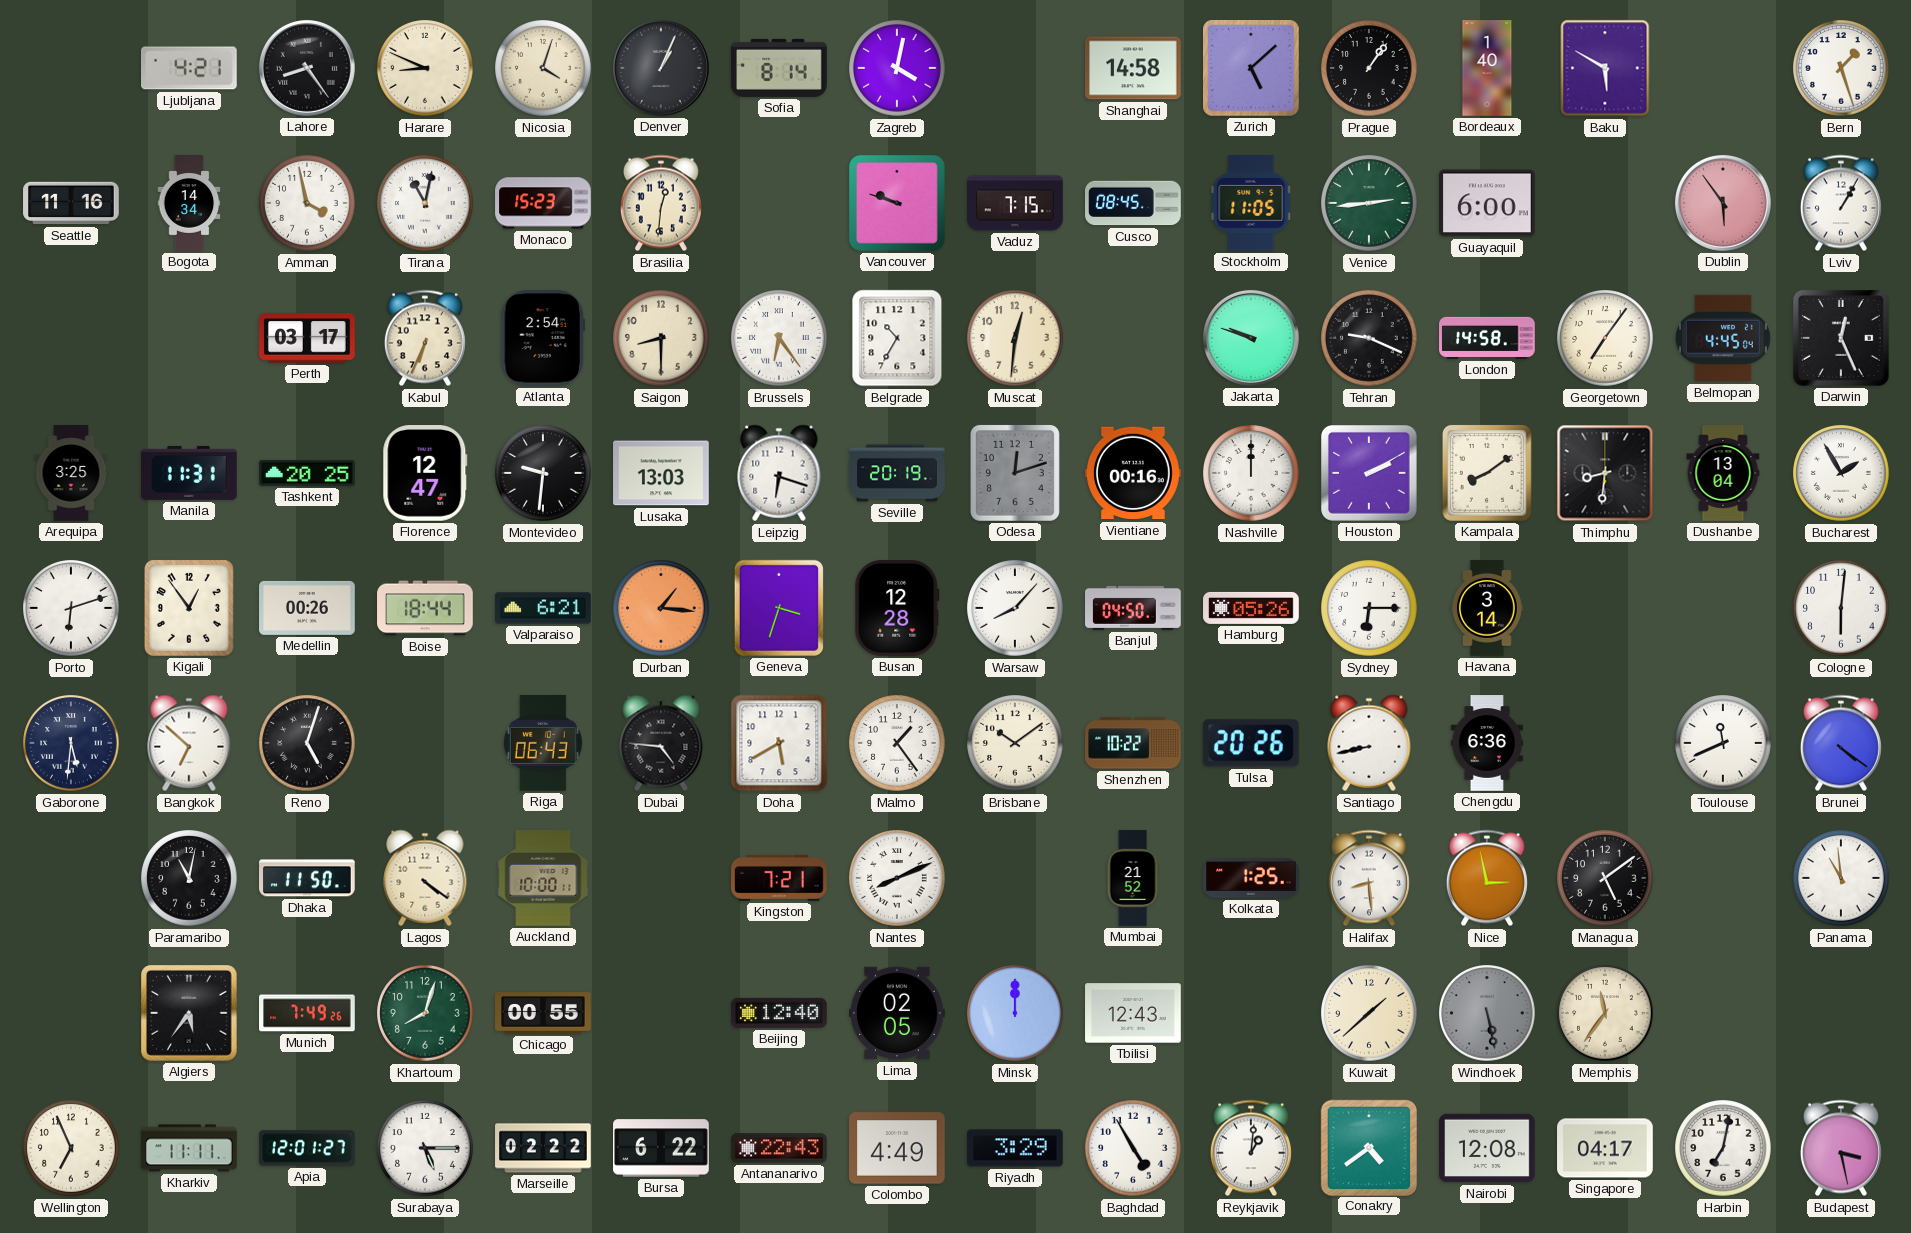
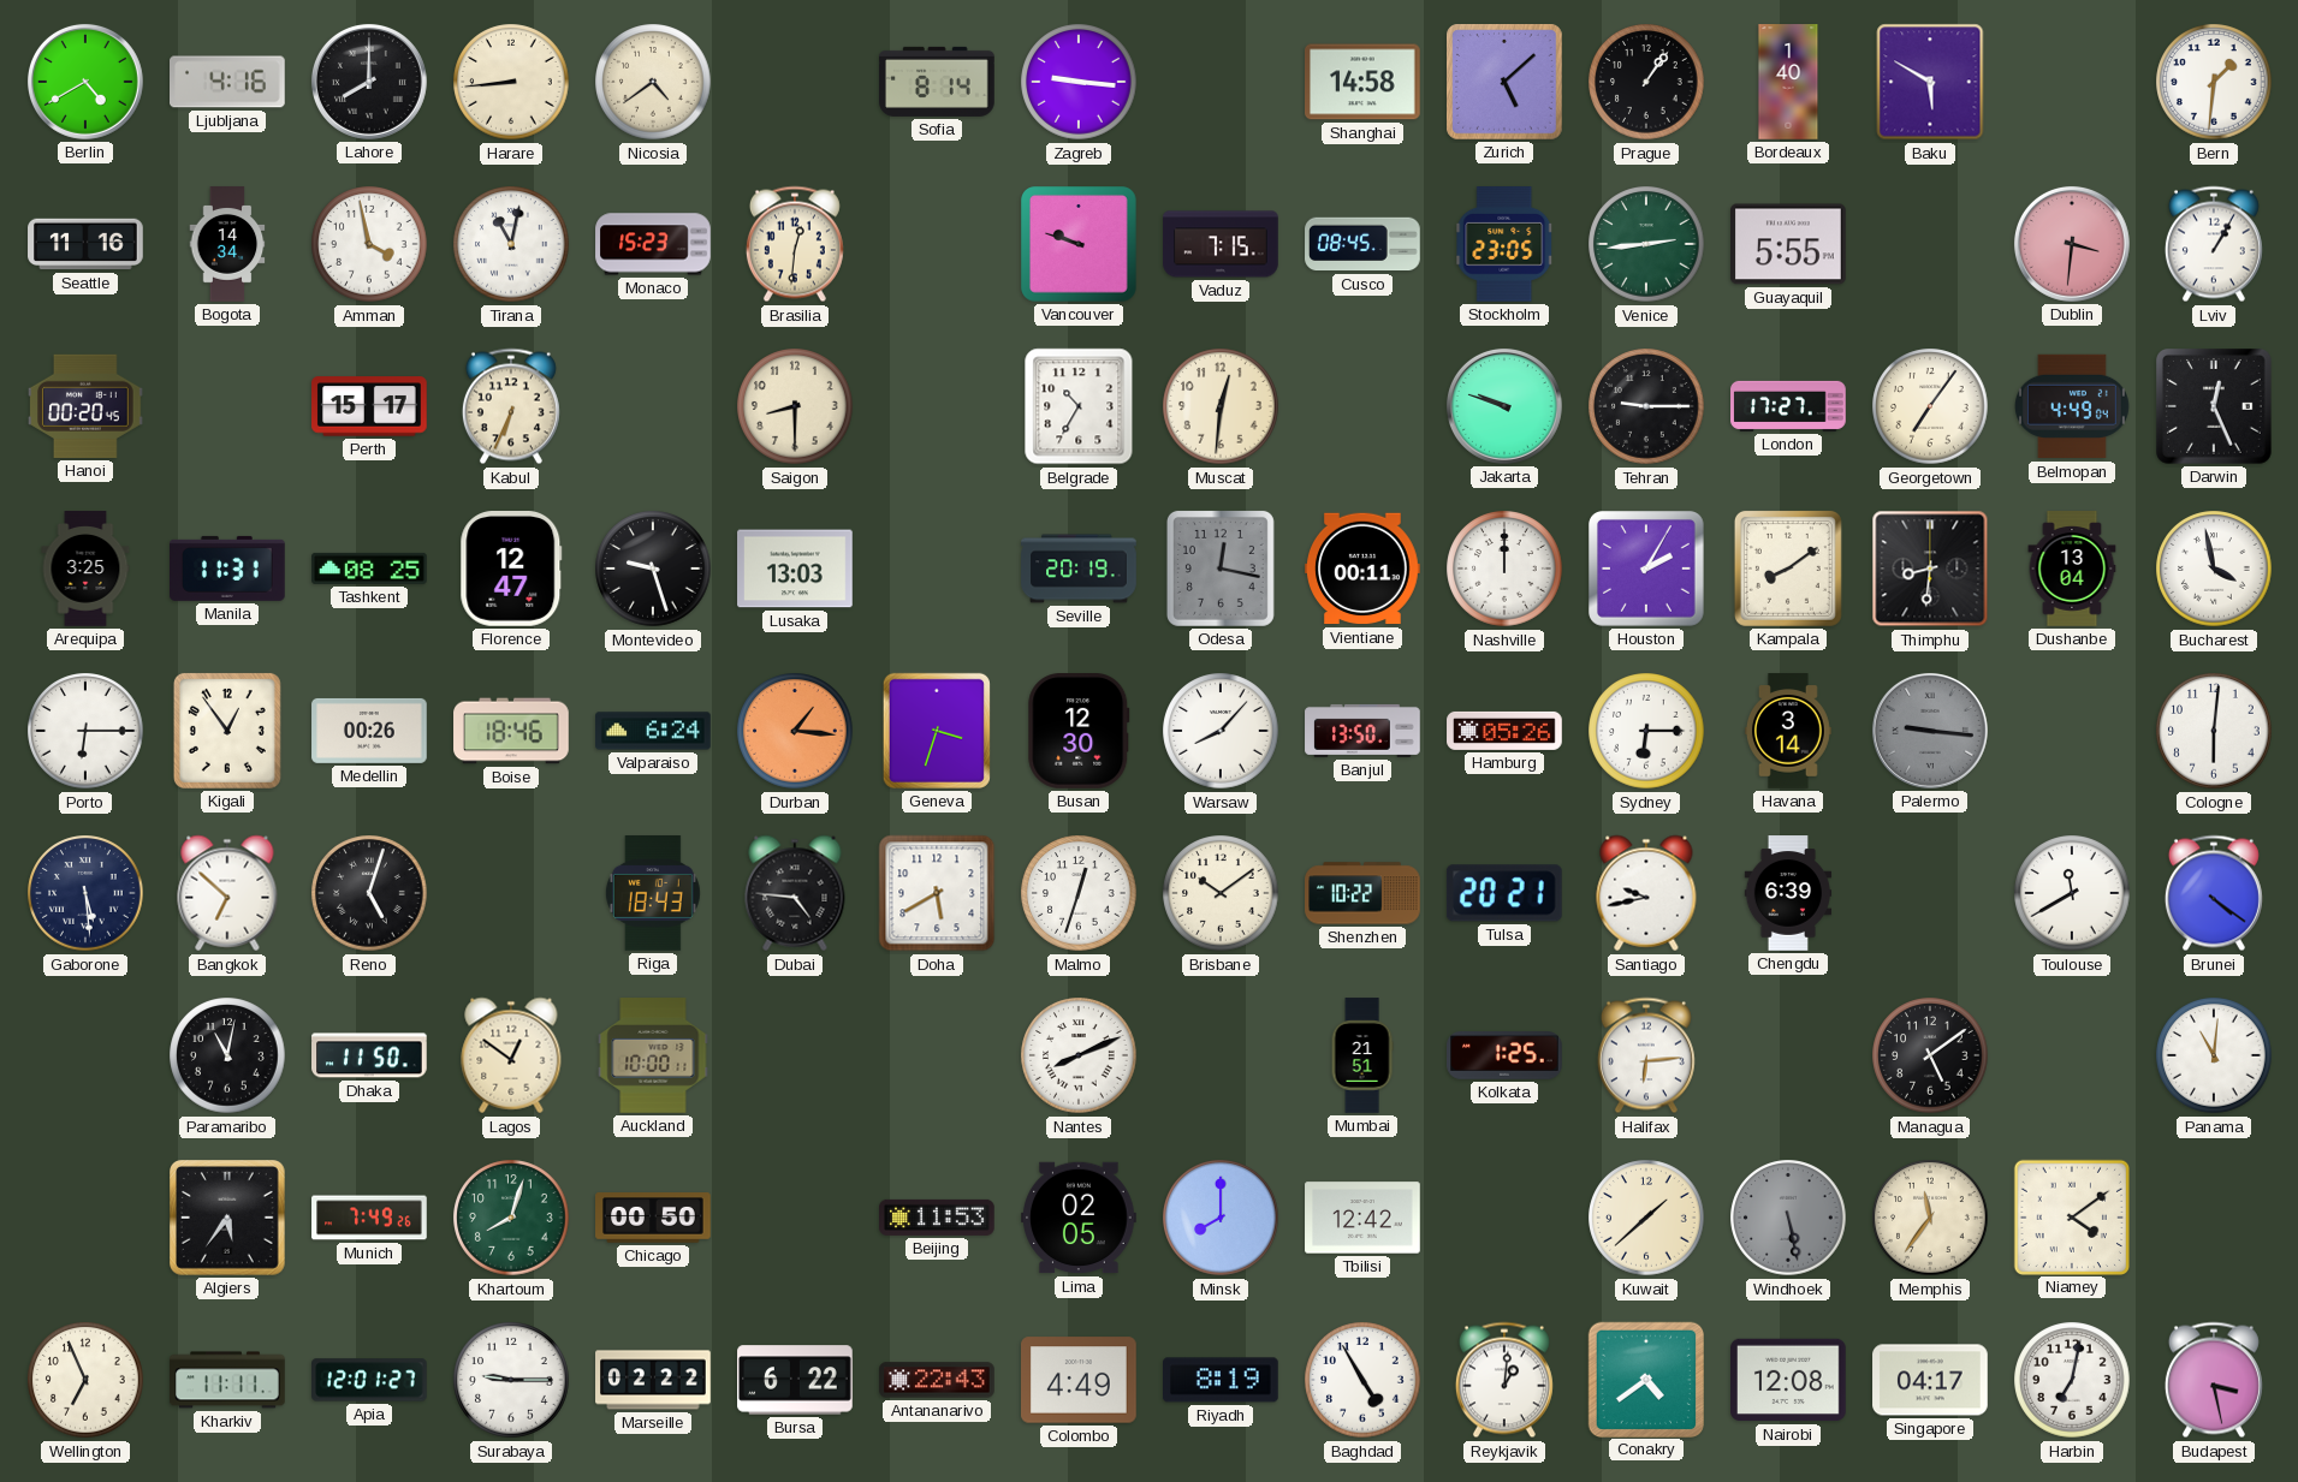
Berlin: none -> 4:40
Ljubljana: 4:21 -> 4:16
Lahore: 8:24 -> 8:00
Harare: 8:49 -> 8:44
Nicosia: 4:03 -> 4:39
Denver: 1:04 -> none
Zagreb: 4:02 -> 9:16
Bern: 1:27 -> 1:31
Stockholm: 11:05 -> 23:05
Guayaquil: 6:00 -> 5:55
Dublin: 5:54 -> 3:31
Hanoi: none -> 00:20
Perth: 03:17 -> 15:17
Atlanta: 2:54 -> none
Brussels: 6:24 -> none
Tehran: 9:19 -> 9:15
London: 14:58 -> 17:27
Belmopan: 4:45 -> 4:49
Tashkent: 20:25 -> 08:25
Montevideo: 9:31 -> 9:27
Leipzig: 6:18 -> none
Odesa: 12:12 -> 12:17
Vientiane: 00:16 -> 00:11
Houston: 2:10 -> 2:05
Bucharest: 1:55 -> 3:58
Porto: 6:12 -> 6:15
Boise: 18:44 -> 18:46
Valparaiso: 6:21 -> 6:24
Busan: 12:28 -> 12:30
Banjul: 04:50 -> 13:50
Palermo: none -> 9:16
Gaborone: 5:31 -> 5:29
Riga: 06:43 -> 18:43
Malmo: 1:24 -> 12:33
Tulsa: 20:26 -> 20:21
Santiago: 8:43 -> 9:43
Chengdu: 6:36 -> 6:39
Toulouse: 11:41 -> 11:40
Lagos: 4:21 -> 12:51
Kingston: 7:21 -> none
Mumbai: 21:52 -> 21:51
Halifax: 8:29 -> 6:14
Nice: 2:58 -> none
Panama: 10:59 -> 11:01
Chicago: 00:55 -> 00:50
Beijing: 12:40 -> 11:53
Minsk: 12:00 -> 8:00
Tbilisi: 12:43 -> 12:42
Niamey: none -> 4:09
Surabaya: 5:15 -> 9:15
Riyadh: 3:29 -> 8:19
